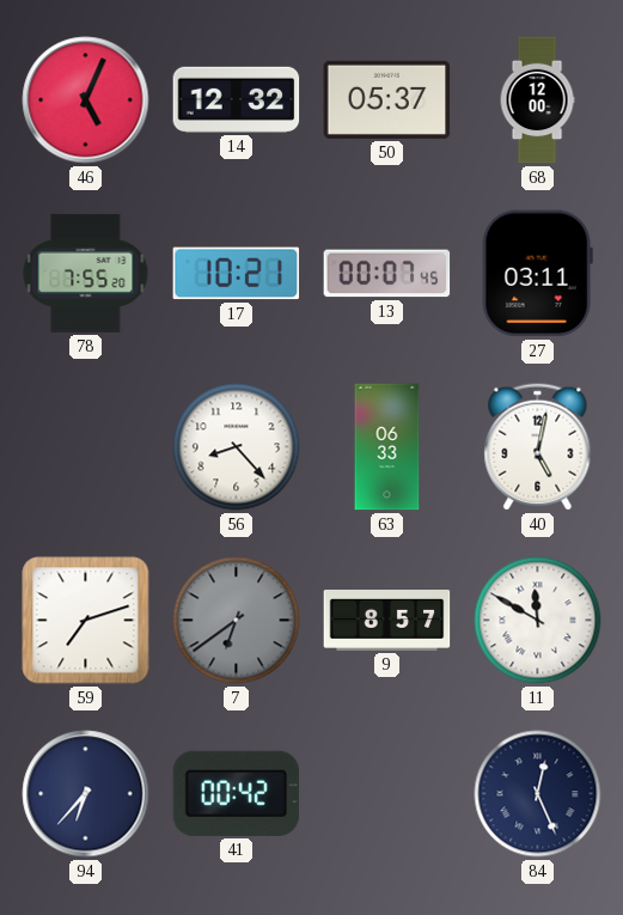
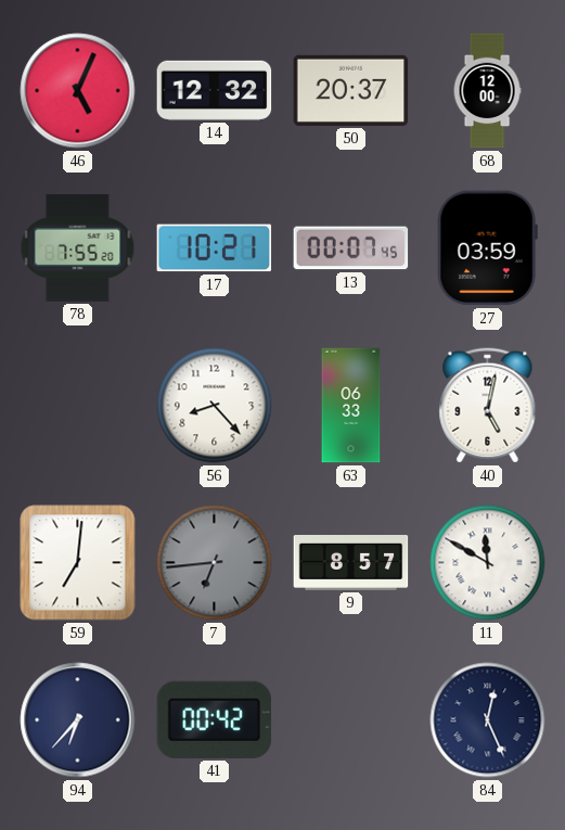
50: 05:37 -> 20:37
27: 03:11 -> 03:59
59: 7:12 -> 7:01
7: 6:39 -> 6:44
